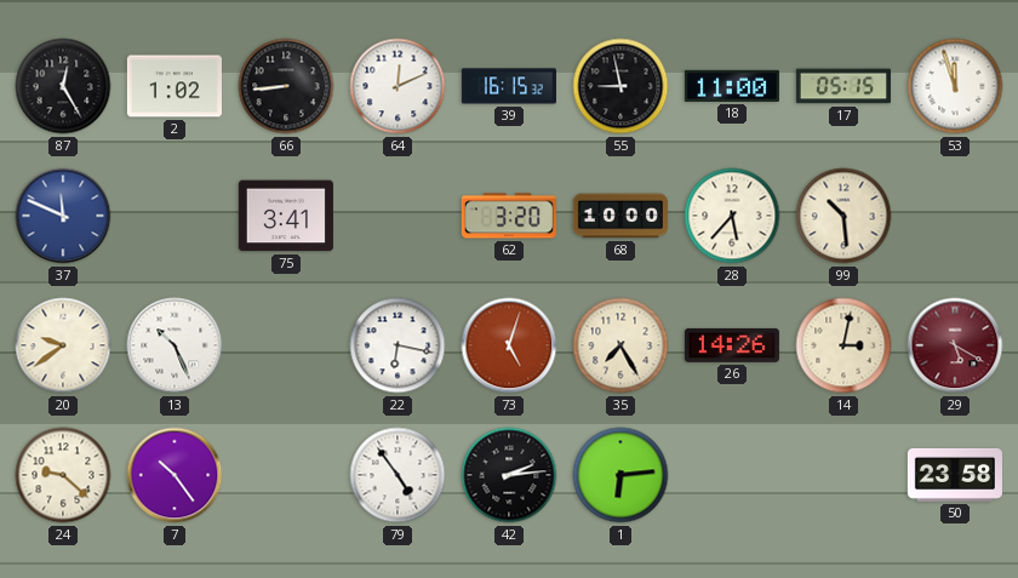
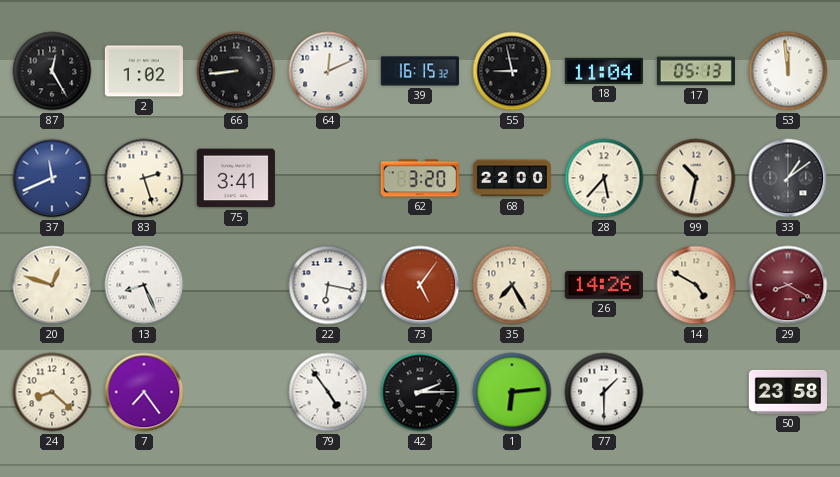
18: 11:00 -> 11:04
17: 05:15 -> 05:13
53: 11:57 -> 11:59
37: 11:49 -> 11:41
83: none -> 2:27
68: 10:00 -> 22:00
99: 10:29 -> 10:32
33: none -> 1:09
20: 9:39 -> 12:48
13: 10:26 -> 8:26
73: 5:03 -> 5:06
14: 3:02 -> 4:50
29: 5:20 -> 8:20
24: 9:22 -> 8:22
7: 10:24 -> 7:24
42: 2:14 -> 2:15
77: none -> 1:30
